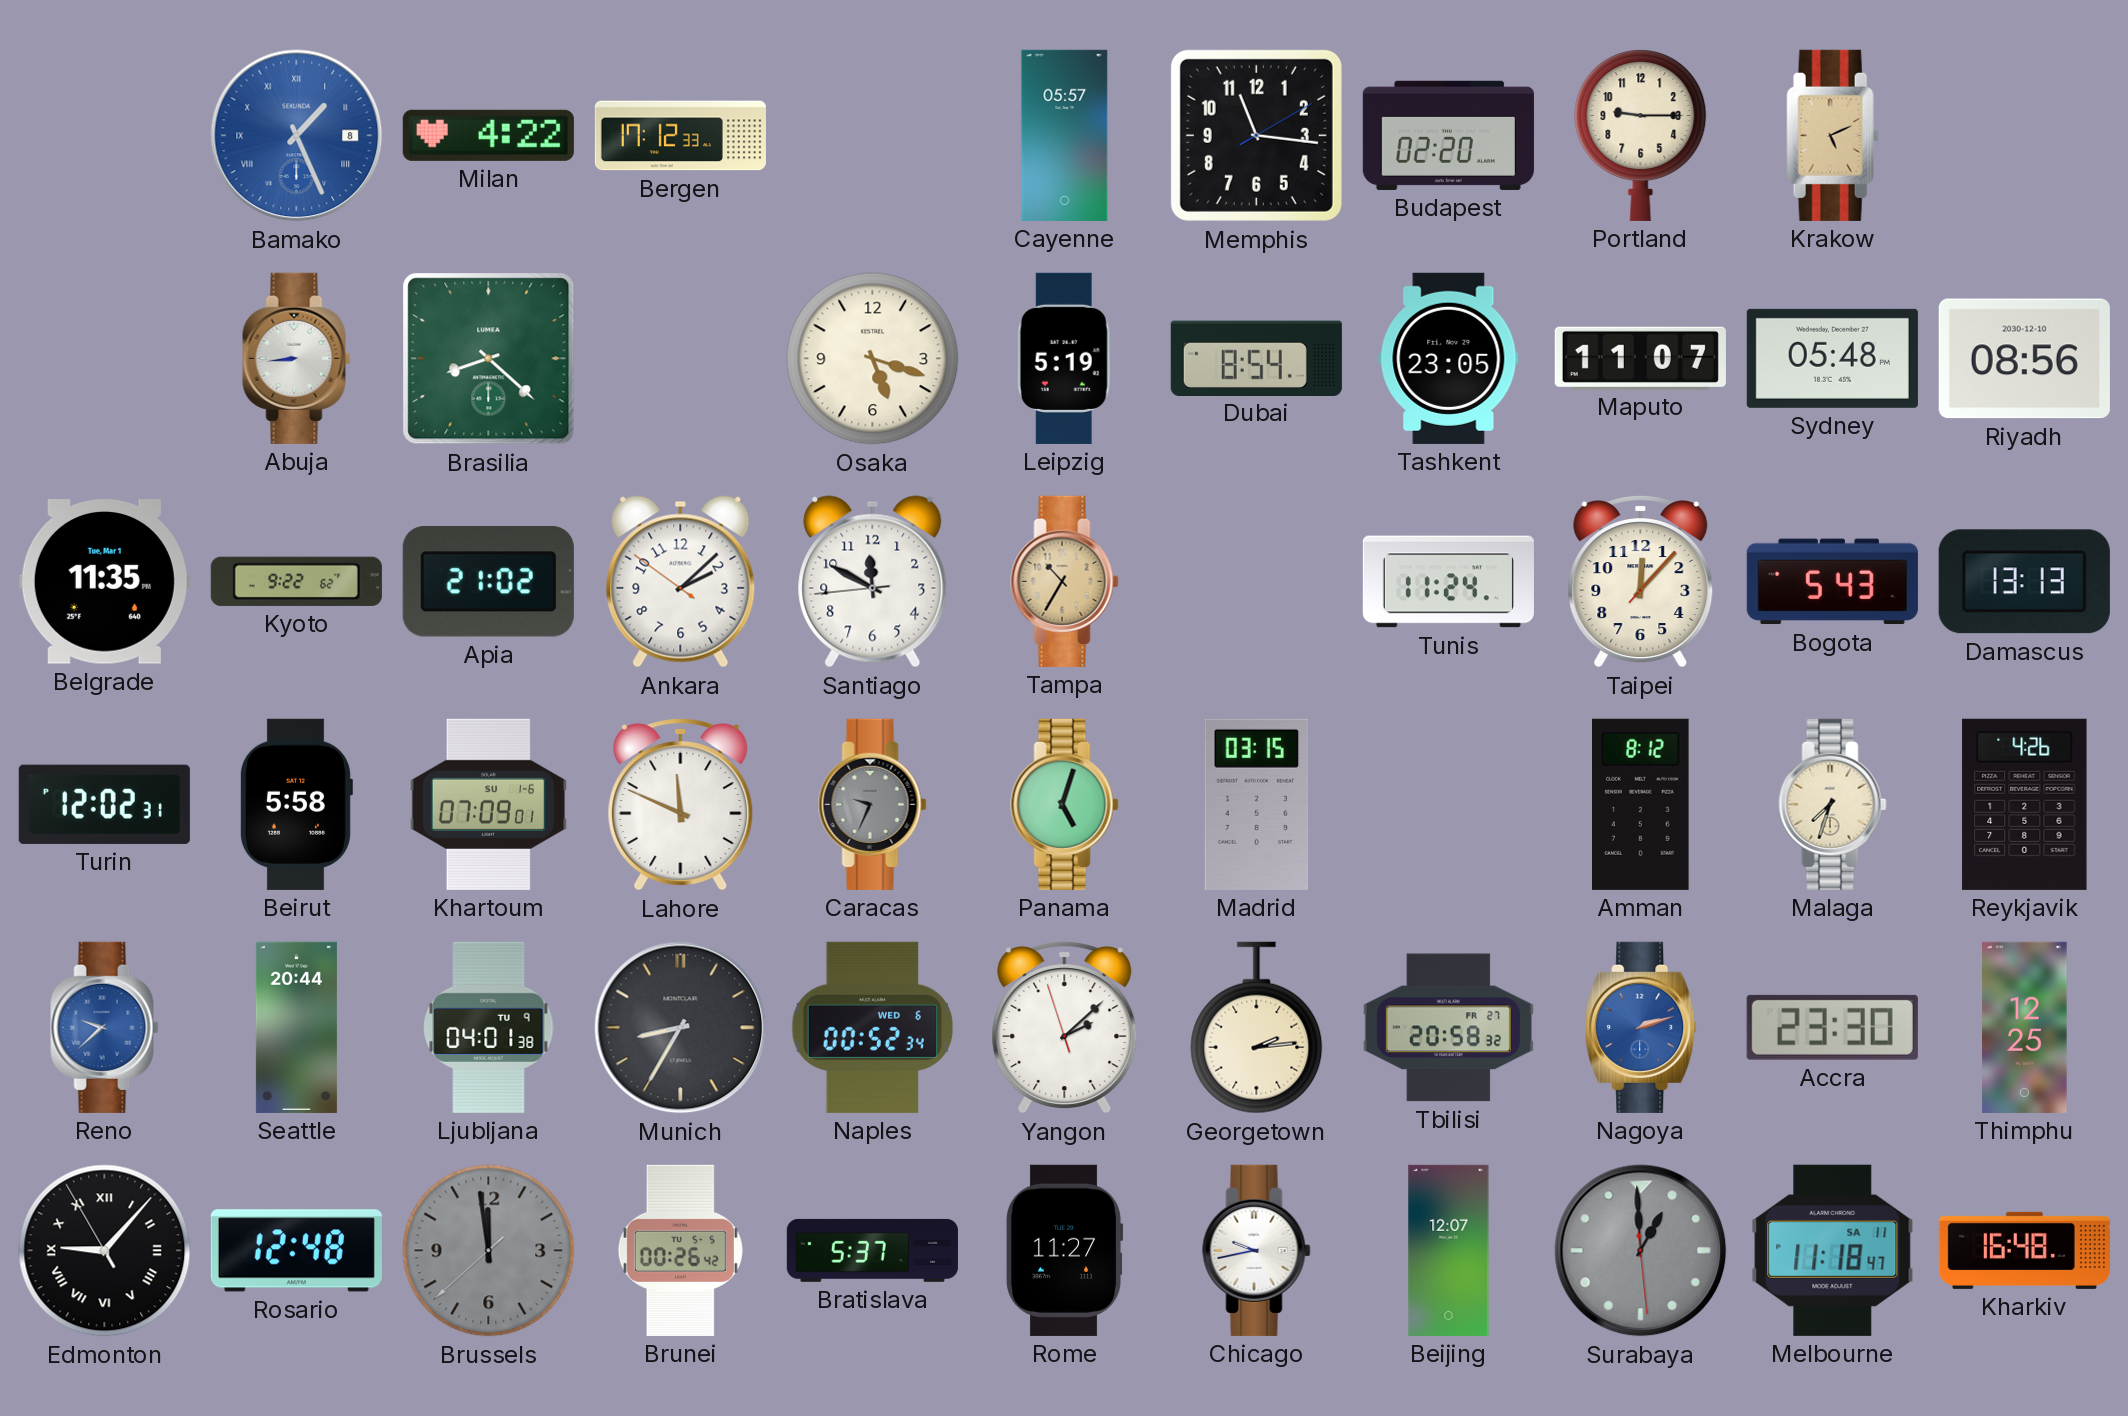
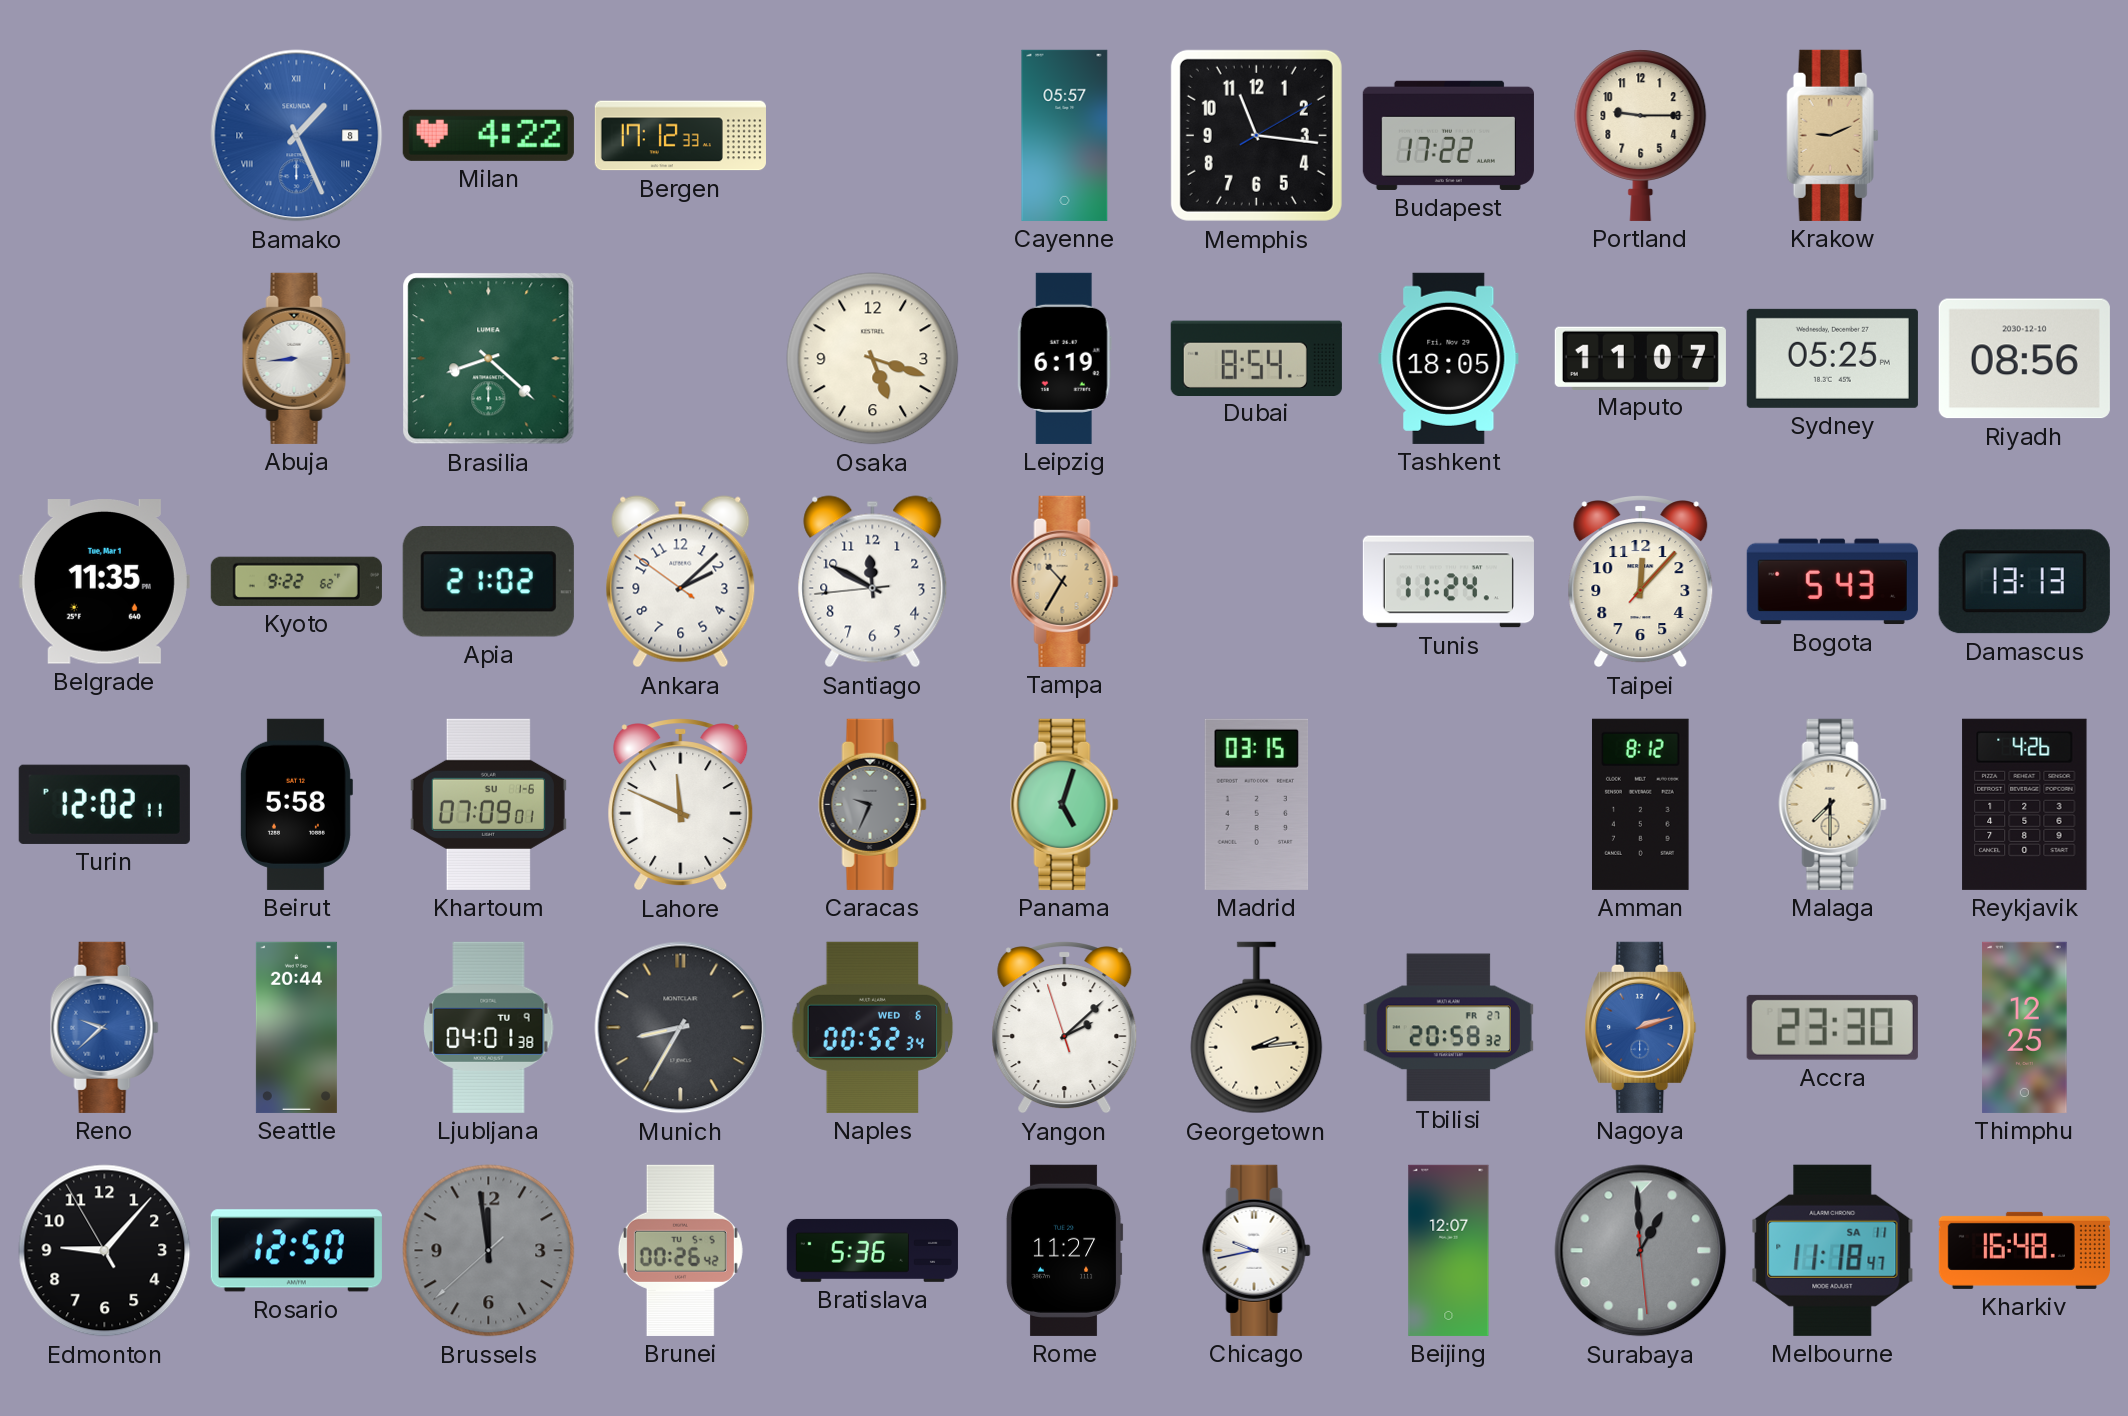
Budapest: 02:20 -> 17:22
Krakow: 5:11 -> 9:11
Leipzig: 5:19 -> 6:19
Tashkent: 23:05 -> 18:05
Sydney: 05:48 -> 05:25
Turin: 12:02:31 -> 12:02:11
Malaga: 7:33 -> 7:30
Edmonton numerals: Roman -> Arabic
Rosario: 12:48 -> 12:50
Bratislava: 5:37 -> 5:36
